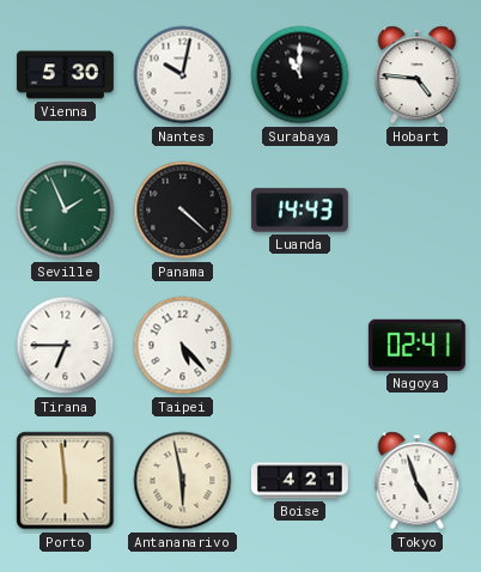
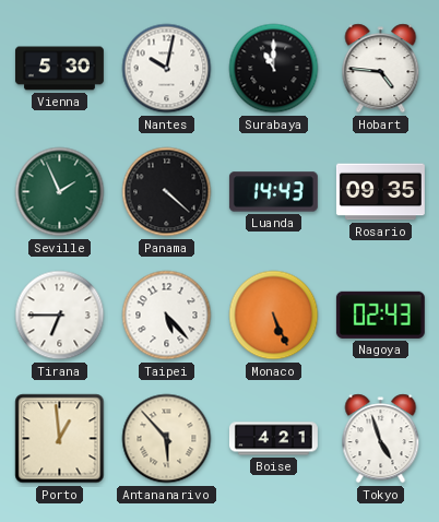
Rosario: none -> 09:35
Monaco: none -> 5:26
Nagoya: 02:41 -> 02:43
Porto: 5:59 -> 12:59
Antananarivo: 5:58 -> 5:53
